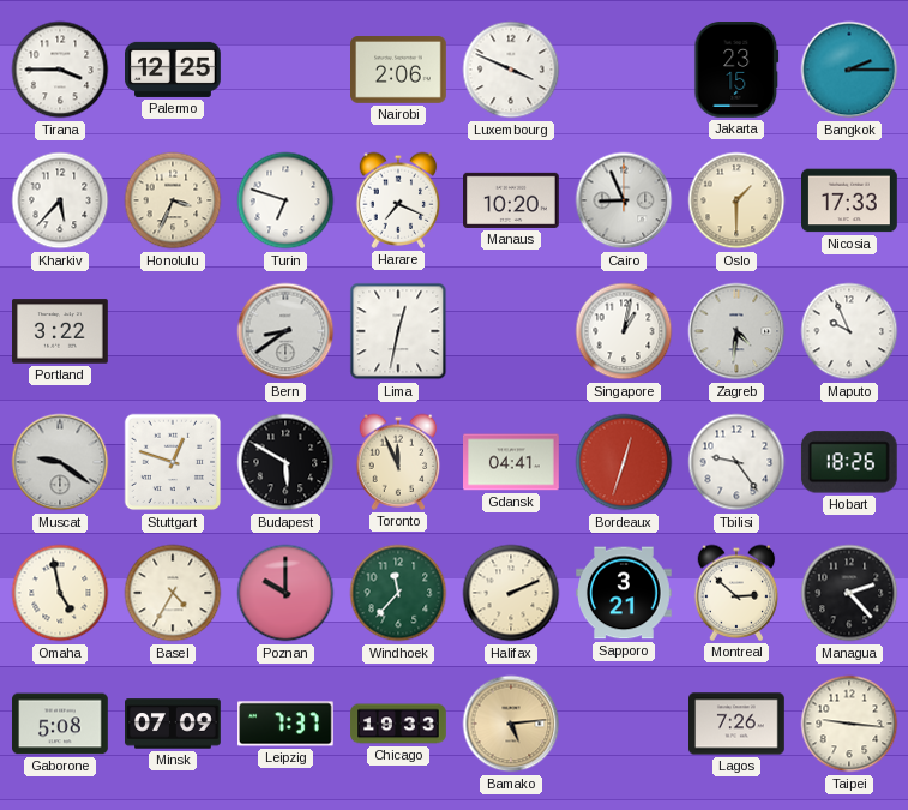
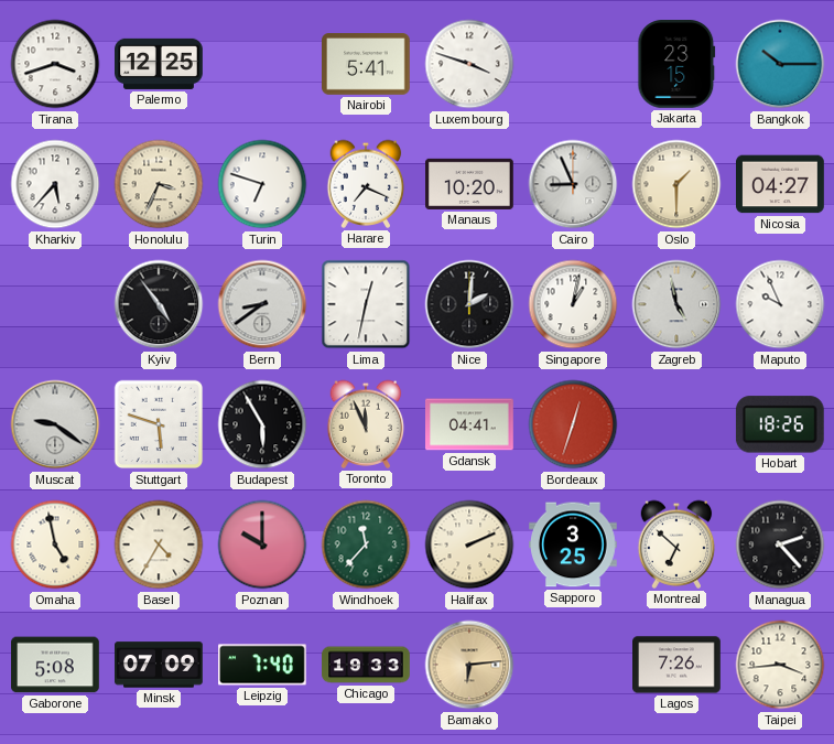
Tirana: 3:45 -> 3:42
Nairobi: 2:06 -> 5:41
Luxembourg: 3:49 -> 3:48
Bangkok: 2:15 -> 10:15
Nicosia: 17:33 -> 04:27
Portland: 3:22 -> none
Kyiv: none -> 4:54
Nice: none -> 2:01
Zagreb: 4:31 -> 4:58
Stuttgart: 12:48 -> 5:48
Budapest: 5:50 -> 5:55
Tbilisi: 9:24 -> none
Sapporo: 3:21 -> 3:25
Montreal: 2:52 -> 6:52
Leipzig: 7:37 -> 7:40
Bamako: 5:14 -> 6:14
Taipei: 9:16 -> 3:44
